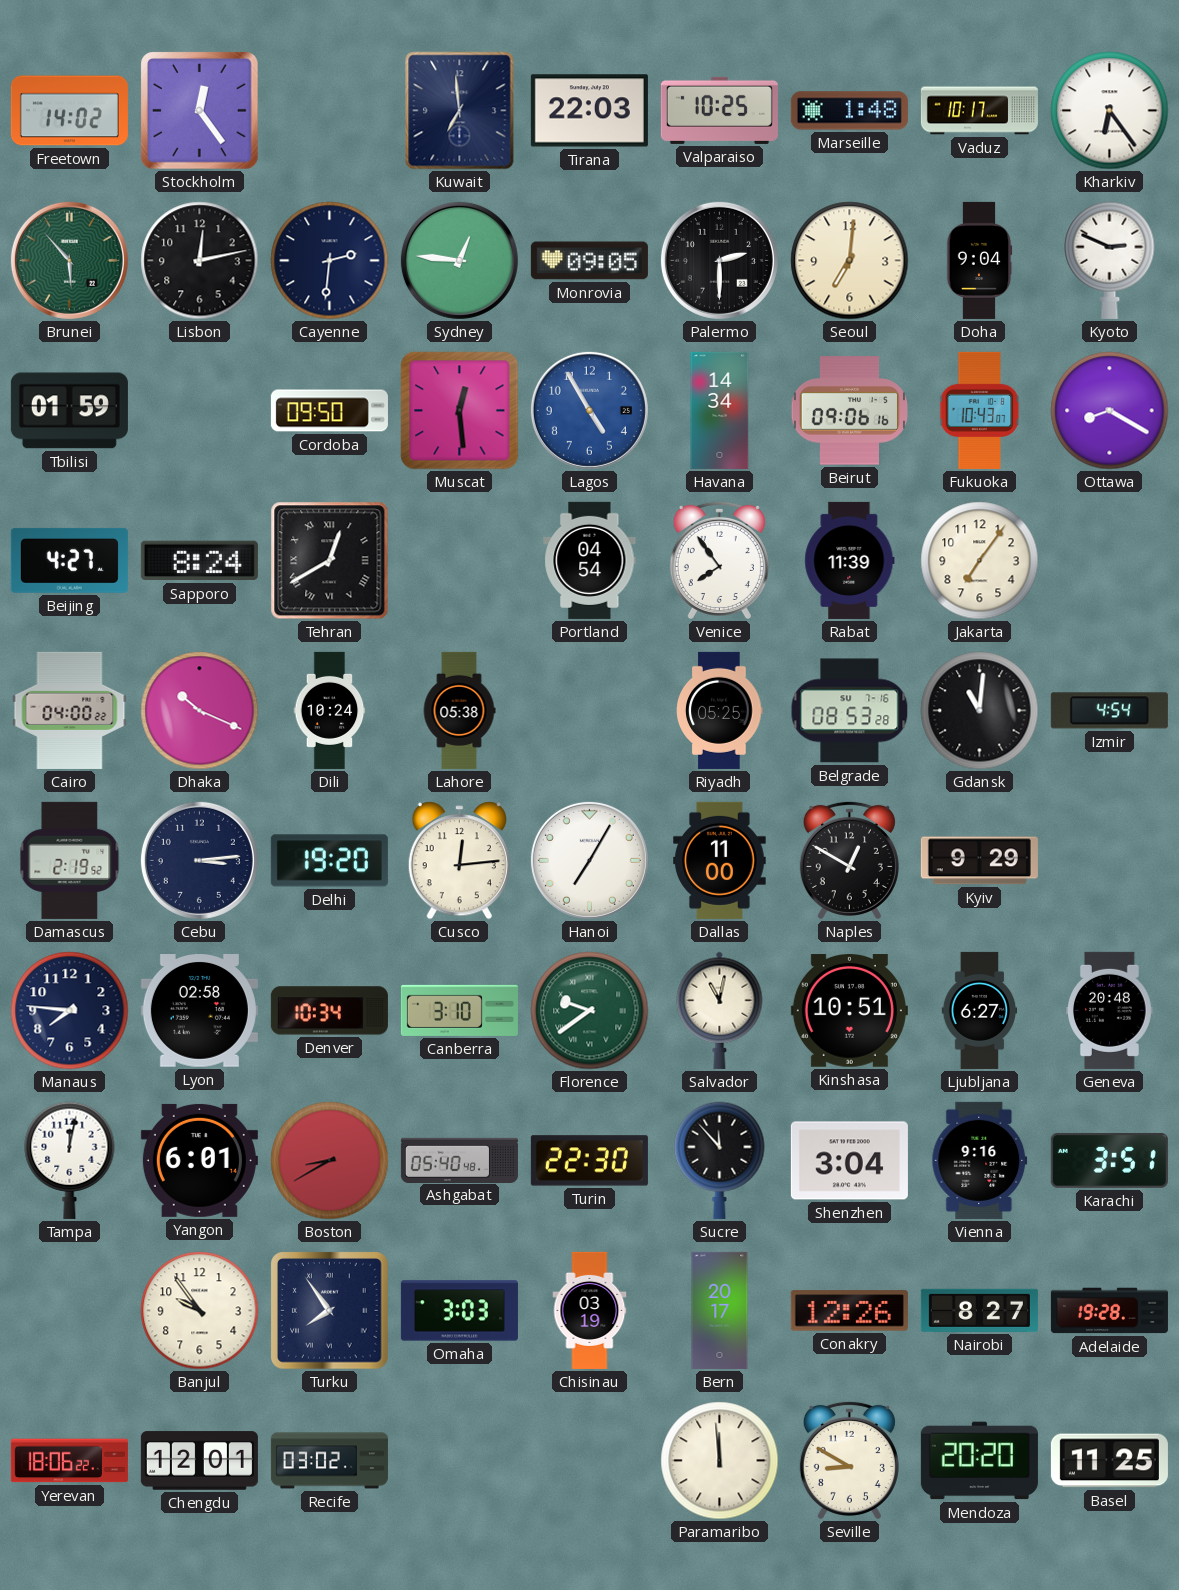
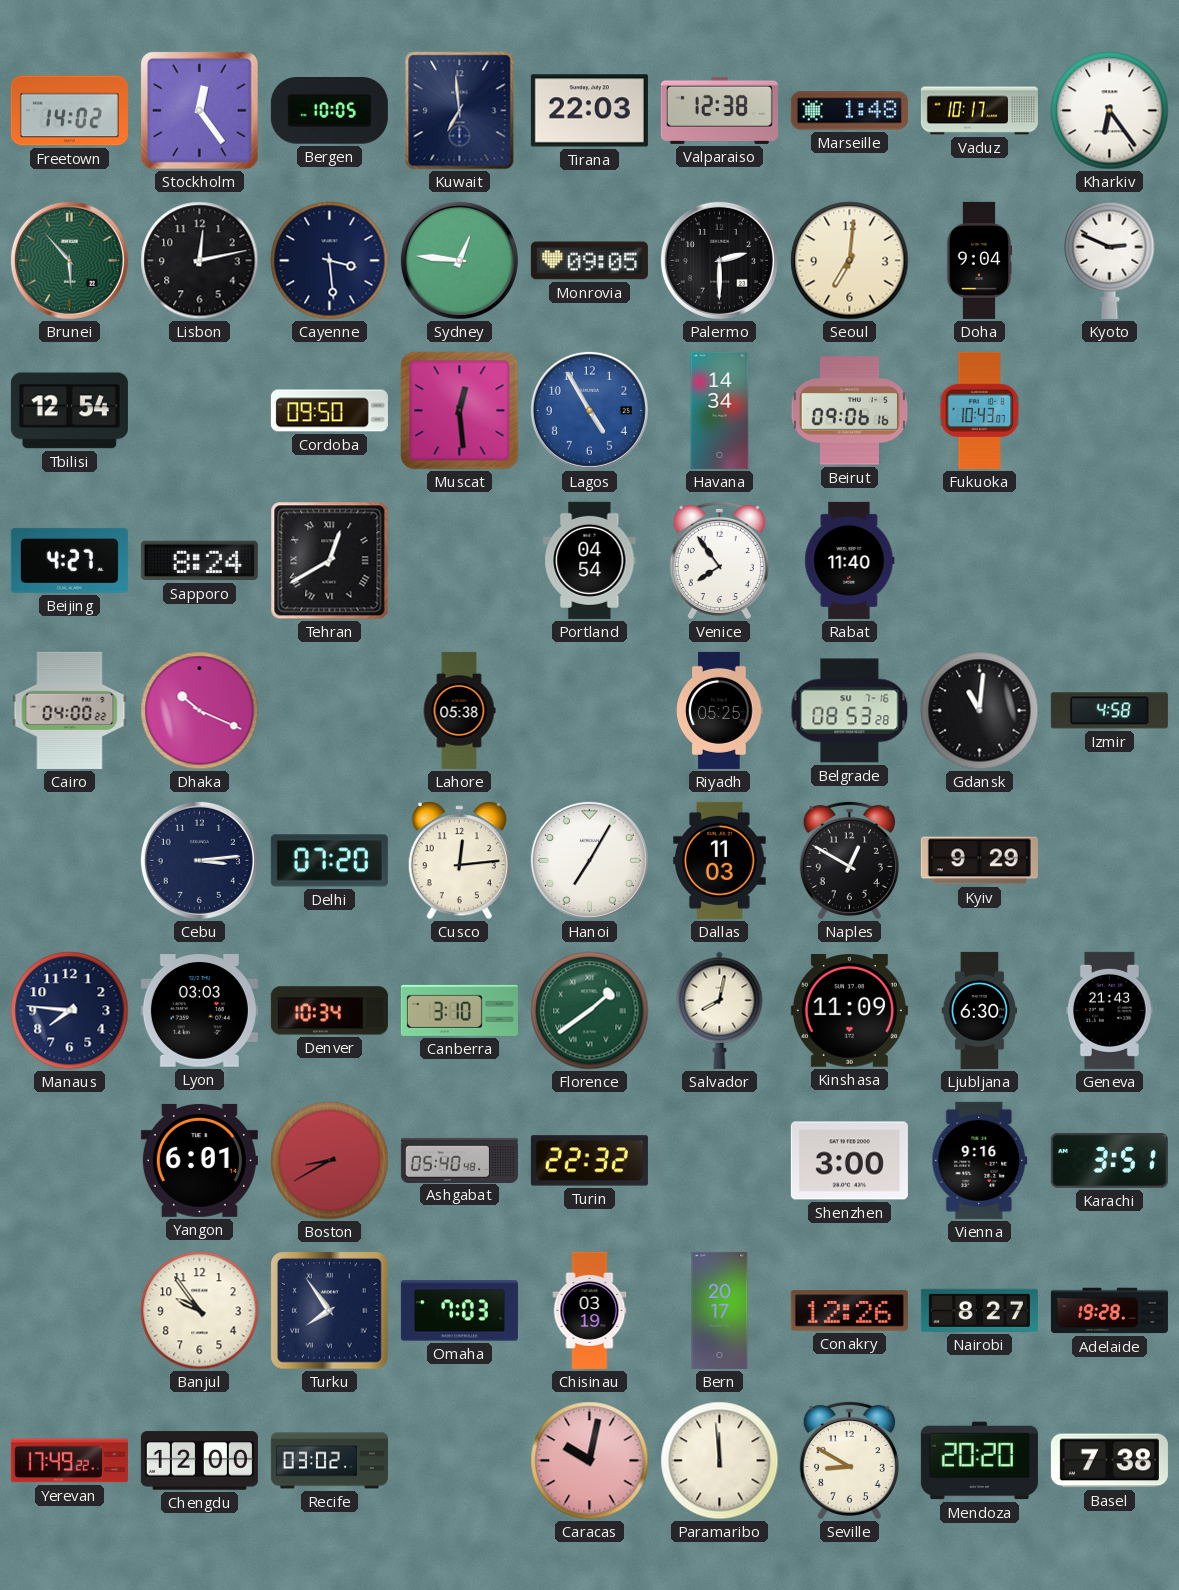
Bergen: none -> 10:05
Valparaiso: 10:25 -> 12:38
Cayenne: 2:31 -> 3:29
Tbilisi: 01:59 -> 12:54
Ottawa: 8:20 -> none
Rabat: 11:39 -> 11:40
Jakarta: 7:06 -> none
Dili: 10:24 -> none
Izmir: 4:54 -> 4:58
Damascus: 2:19 -> none
Delhi: 19:20 -> 07:20
Dallas: 11:00 -> 11:03
Lyon: 02:58 -> 03:03
Florence: 9:39 -> 1:39
Salvador: 11:02 -> 8:02
Kinshasa: 10:51 -> 11:09
Ljubljana: 6:27 -> 6:30
Geneva: 20:48 -> 21:43
Tampa: 12:02 -> none
Turin: 22:30 -> 22:32
Sucre: 11:53 -> none
Shenzhen: 3:04 -> 3:00
Omaha: 3:03 -> 7:03
Yerevan: 18:06 -> 17:49
Chengdu: 12:01 -> 12:00
Caracas: none -> 10:02
Basel: 11:25 -> 7:38
